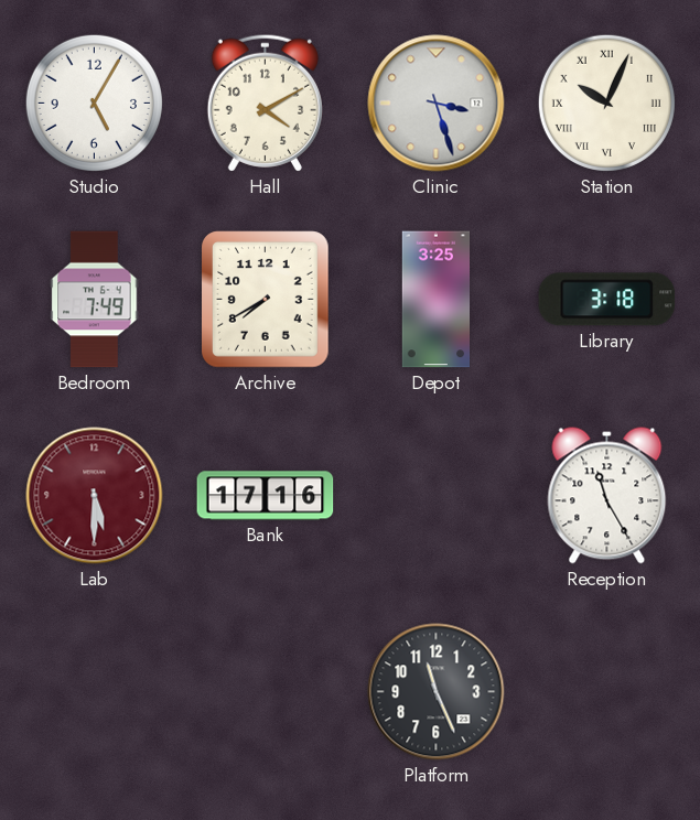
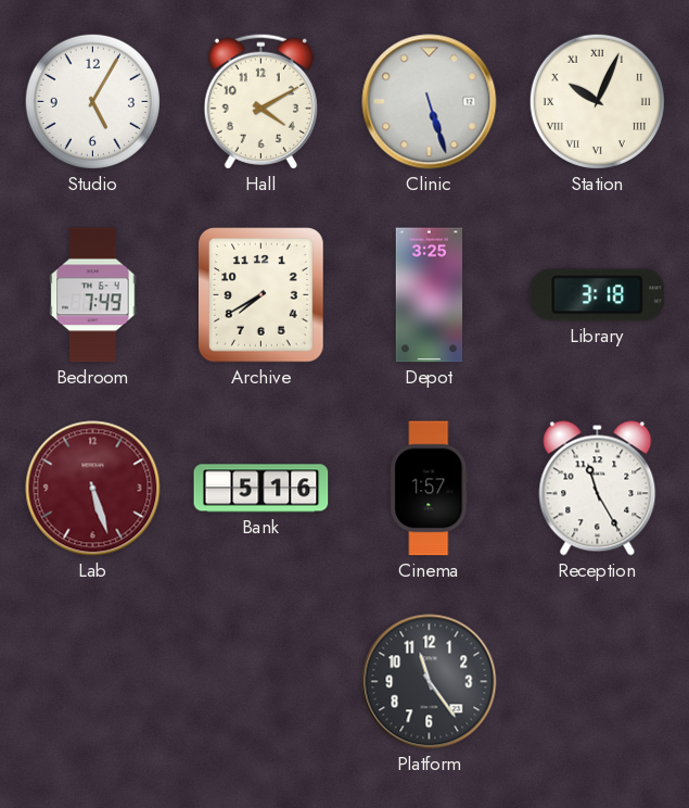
Clinic: 3:27 -> 5:27
Lab: 5:30 -> 5:27
Bank: 17:16 -> 5:16
Cinema: none -> 1:57
Platform: 11:26 -> 11:24
